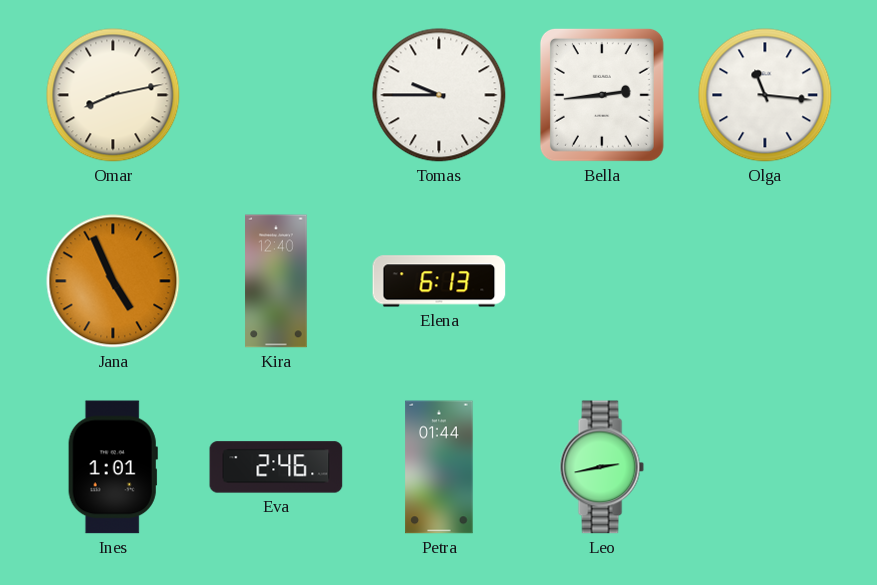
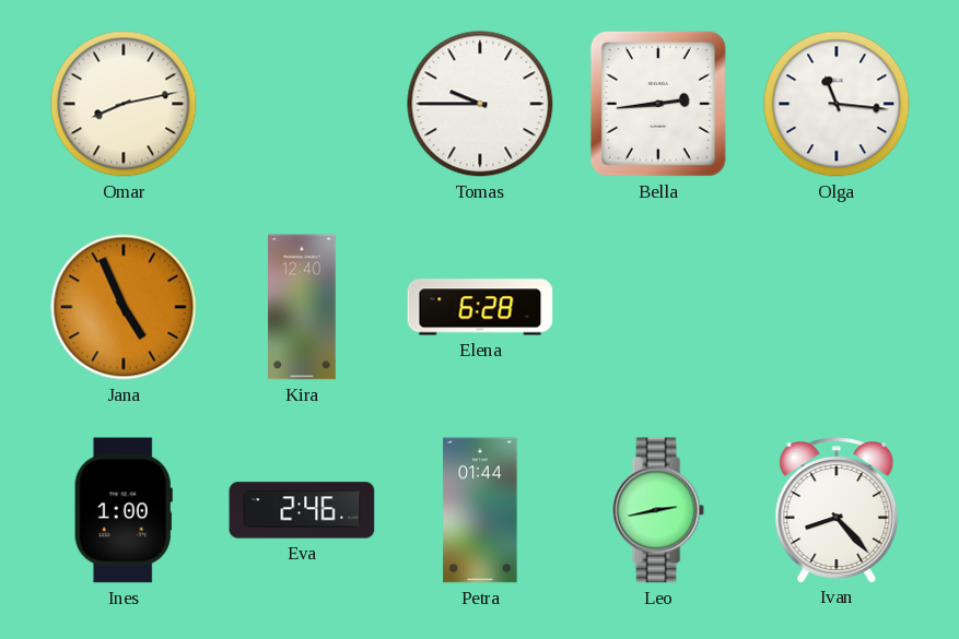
Elena: 6:13 -> 6:28
Ines: 1:01 -> 1:00
Ivan: none -> 8:23
